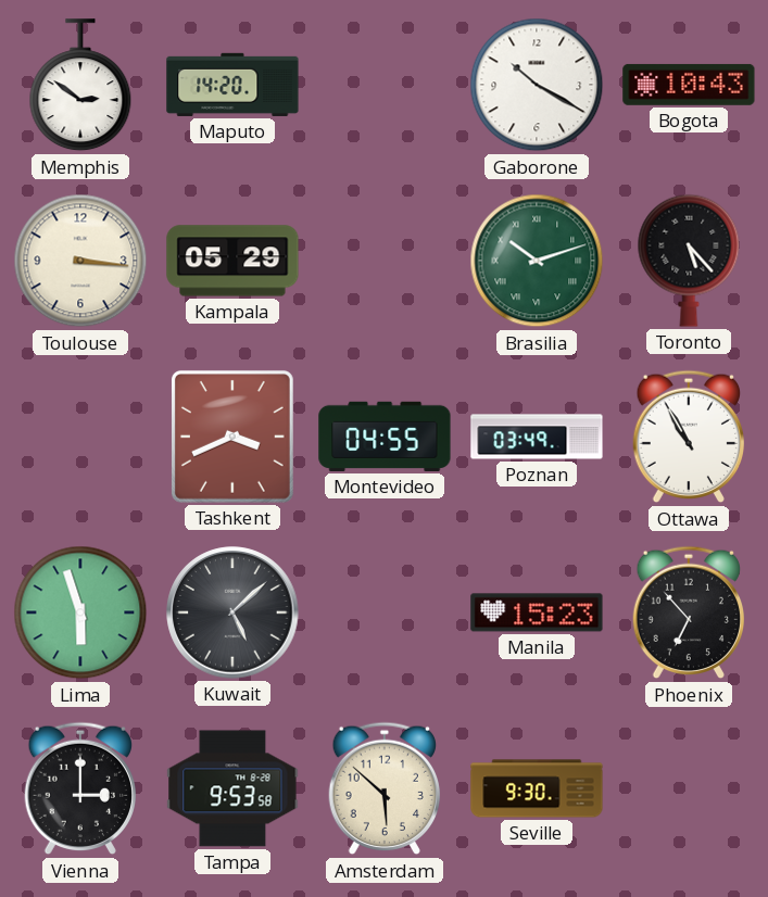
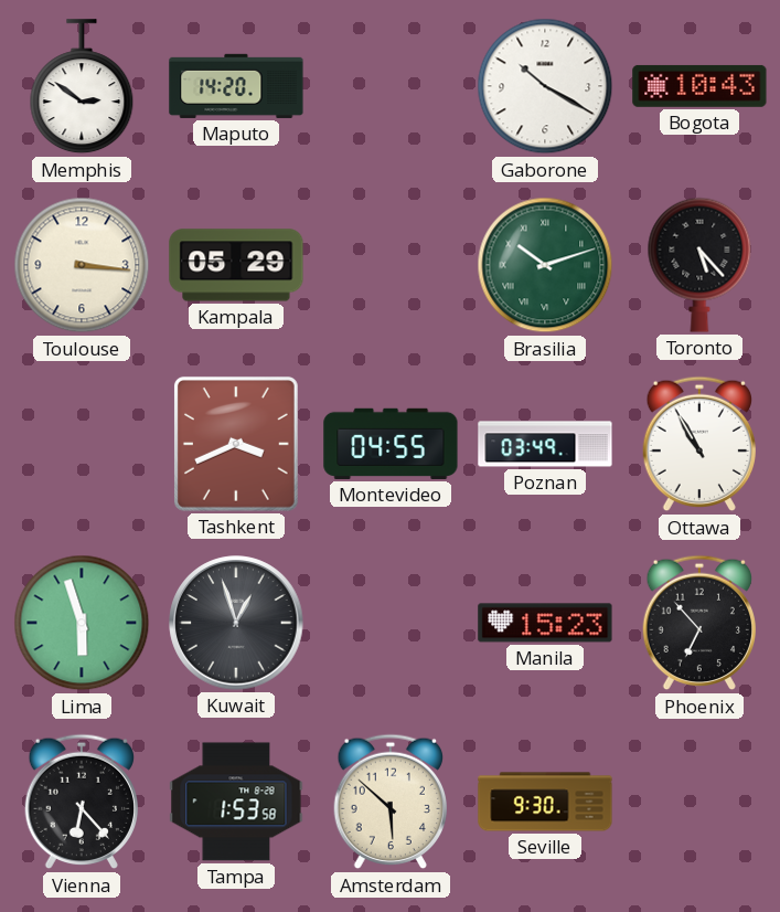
Kuwait: 5:08 -> 12:57
Vienna: 3:00 -> 6:23
Tampa: 9:53 -> 1:53
